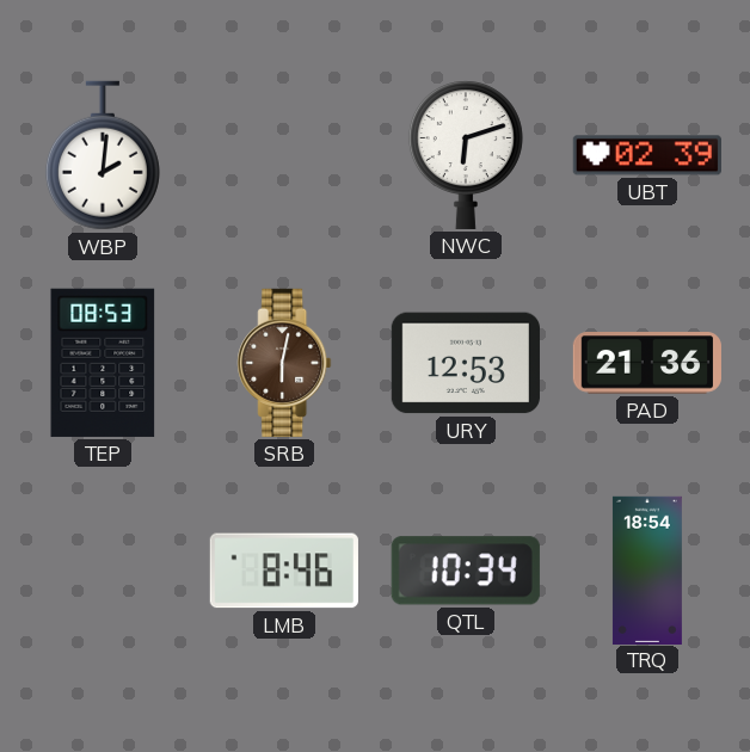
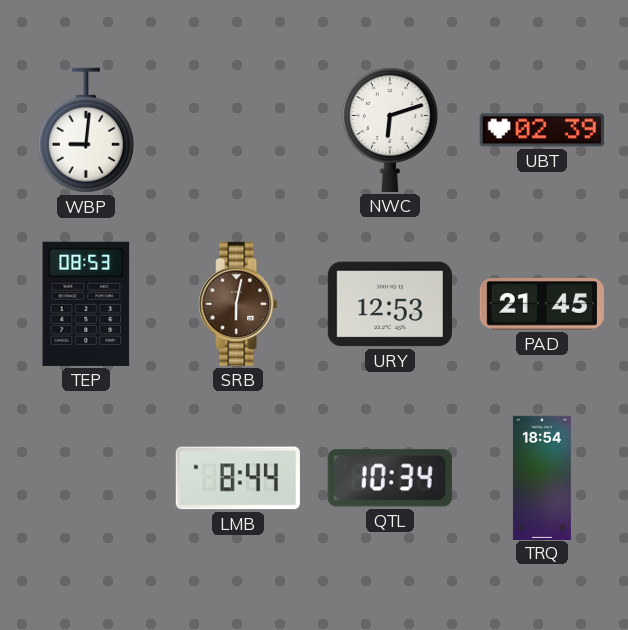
WBP: 2:01 -> 9:01
PAD: 21:36 -> 21:45
LMB: 8:46 -> 8:44
